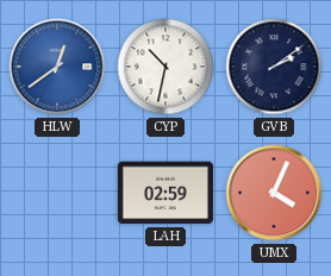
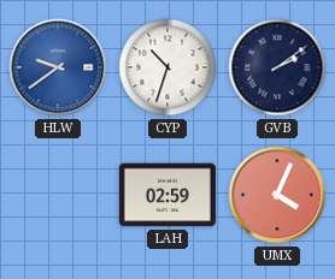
HLW: 12:39 -> 9:39
CYP: 10:32 -> 10:33
